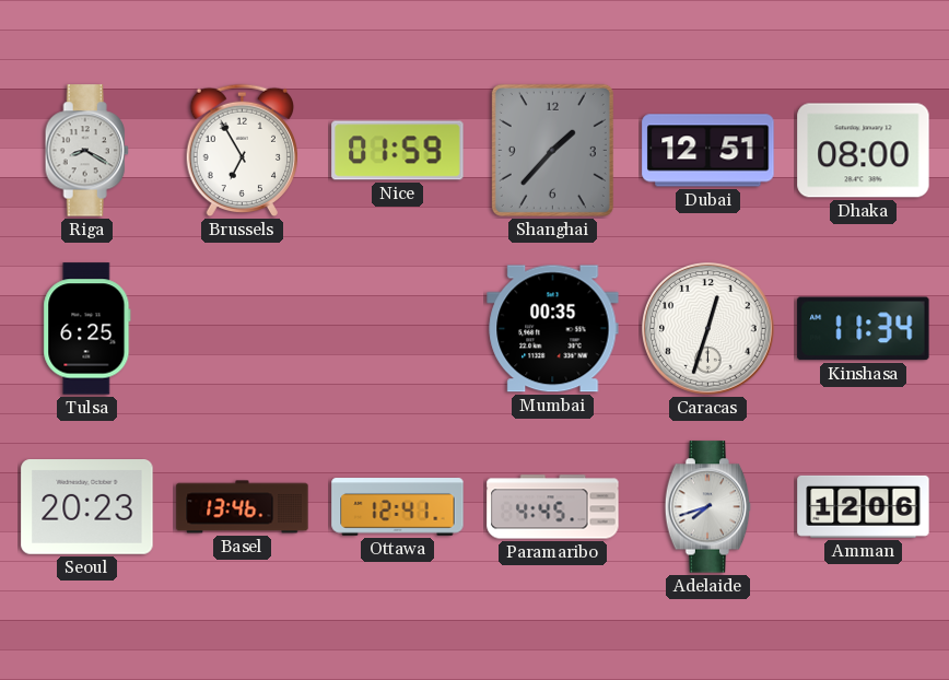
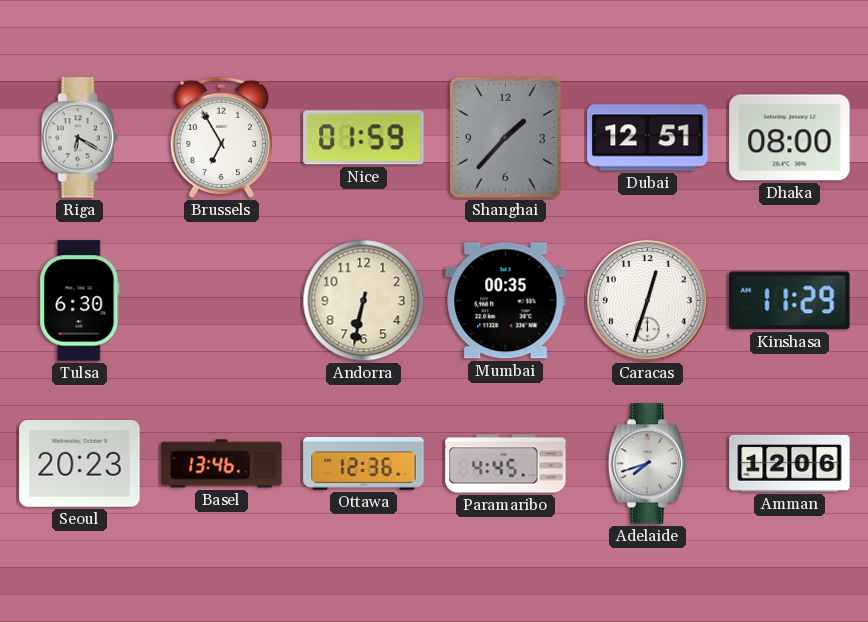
Riga: 8:20 -> 6:20
Tulsa: 6:25 -> 6:30
Andorra: none -> 6:32
Kinshasa: 11:34 -> 11:29
Ottawa: 12:41 -> 12:36
